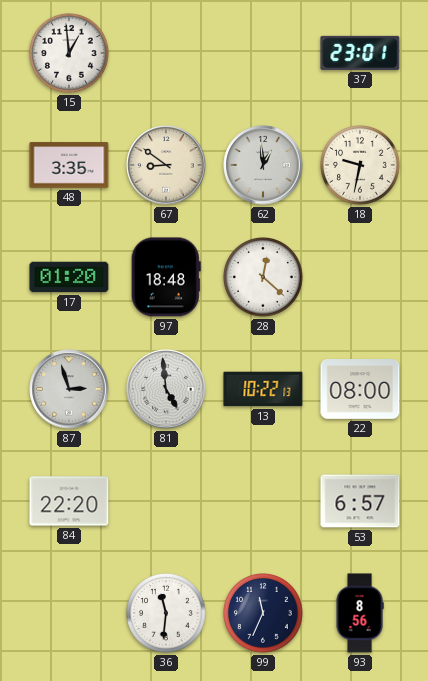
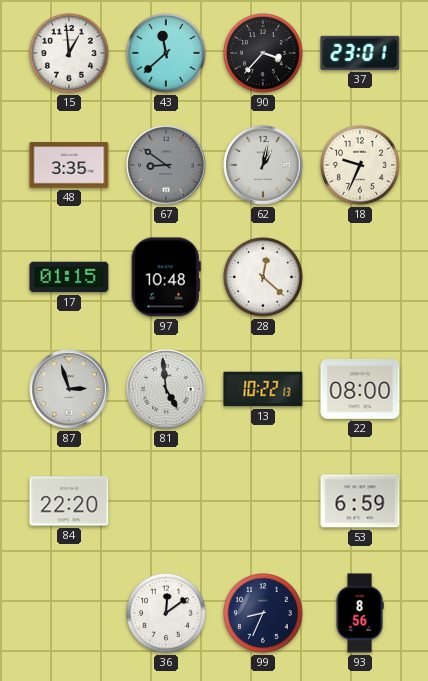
43: none -> 11:38
90: none -> 3:37
67 dial: cream -> grey
62: 12:59 -> 1:02
18: 9:32 -> 9:34
17: 01:20 -> 01:15
97: 18:48 -> 10:48
53: 6:57 -> 6:59
36: 11:31 -> 12:09
99: 11:34 -> 8:34
